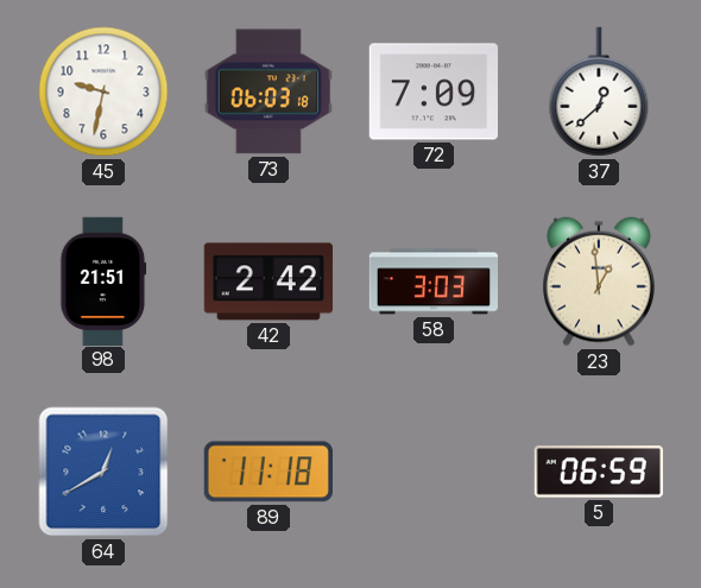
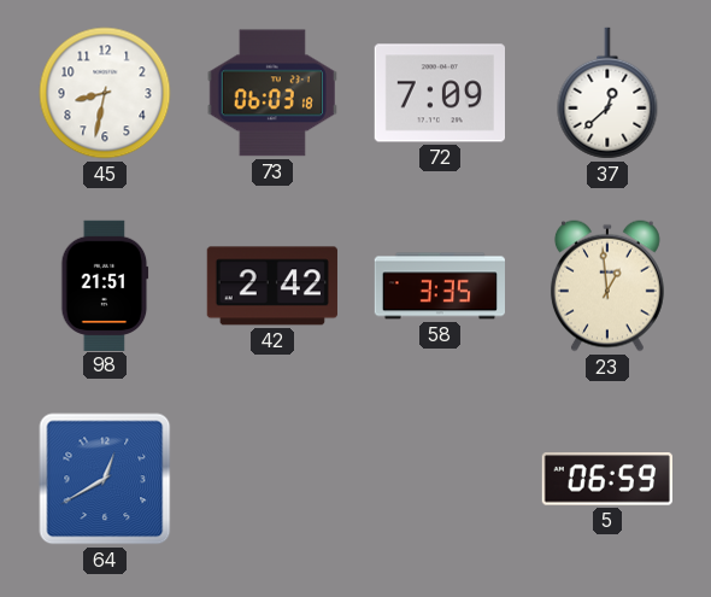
45: 9:32 -> 8:32
58: 3:03 -> 3:35
89: 11:18 -> none
